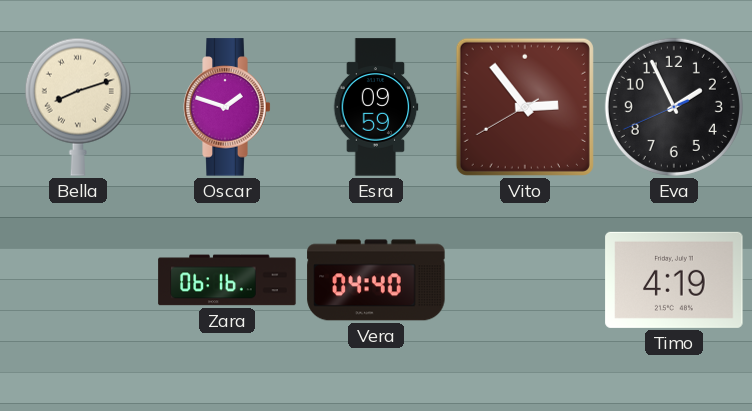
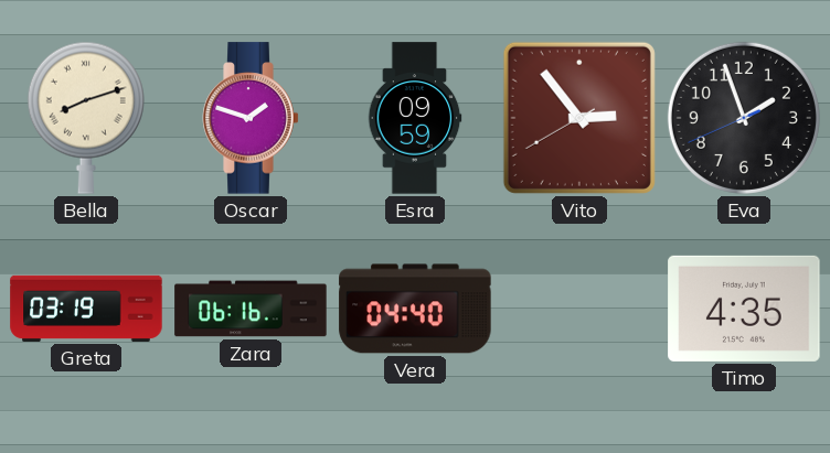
Eva: 1:55 -> 1:56
Greta: none -> 03:19
Timo: 4:19 -> 4:35
